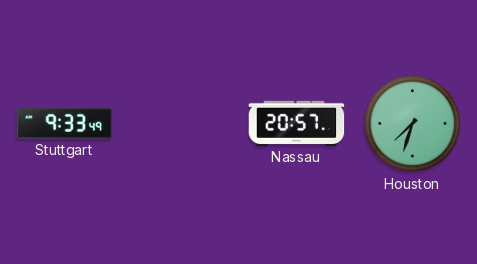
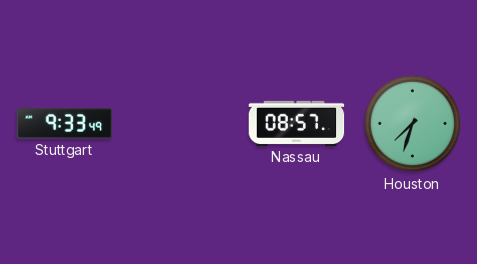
Nassau: 20:57 -> 08:57
